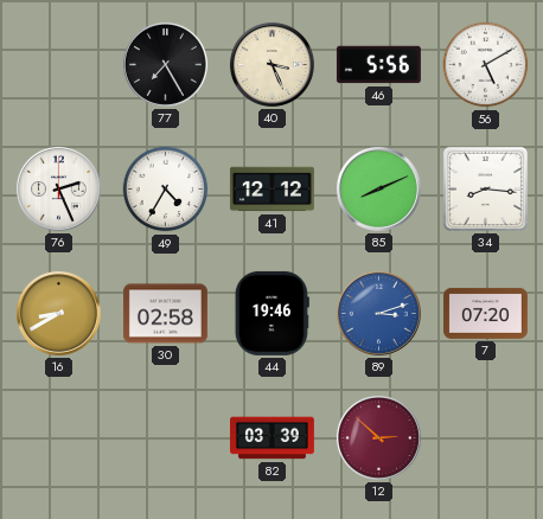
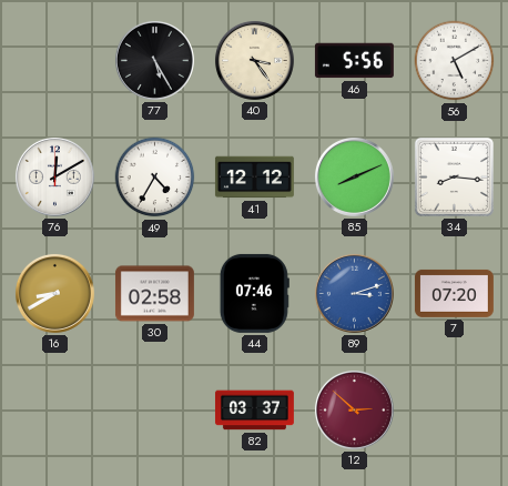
77: 7:25 -> 5:25
40: 3:26 -> 3:24
76: 2:26 -> 12:10
44: 19:46 -> 07:46
82: 03:39 -> 03:37
